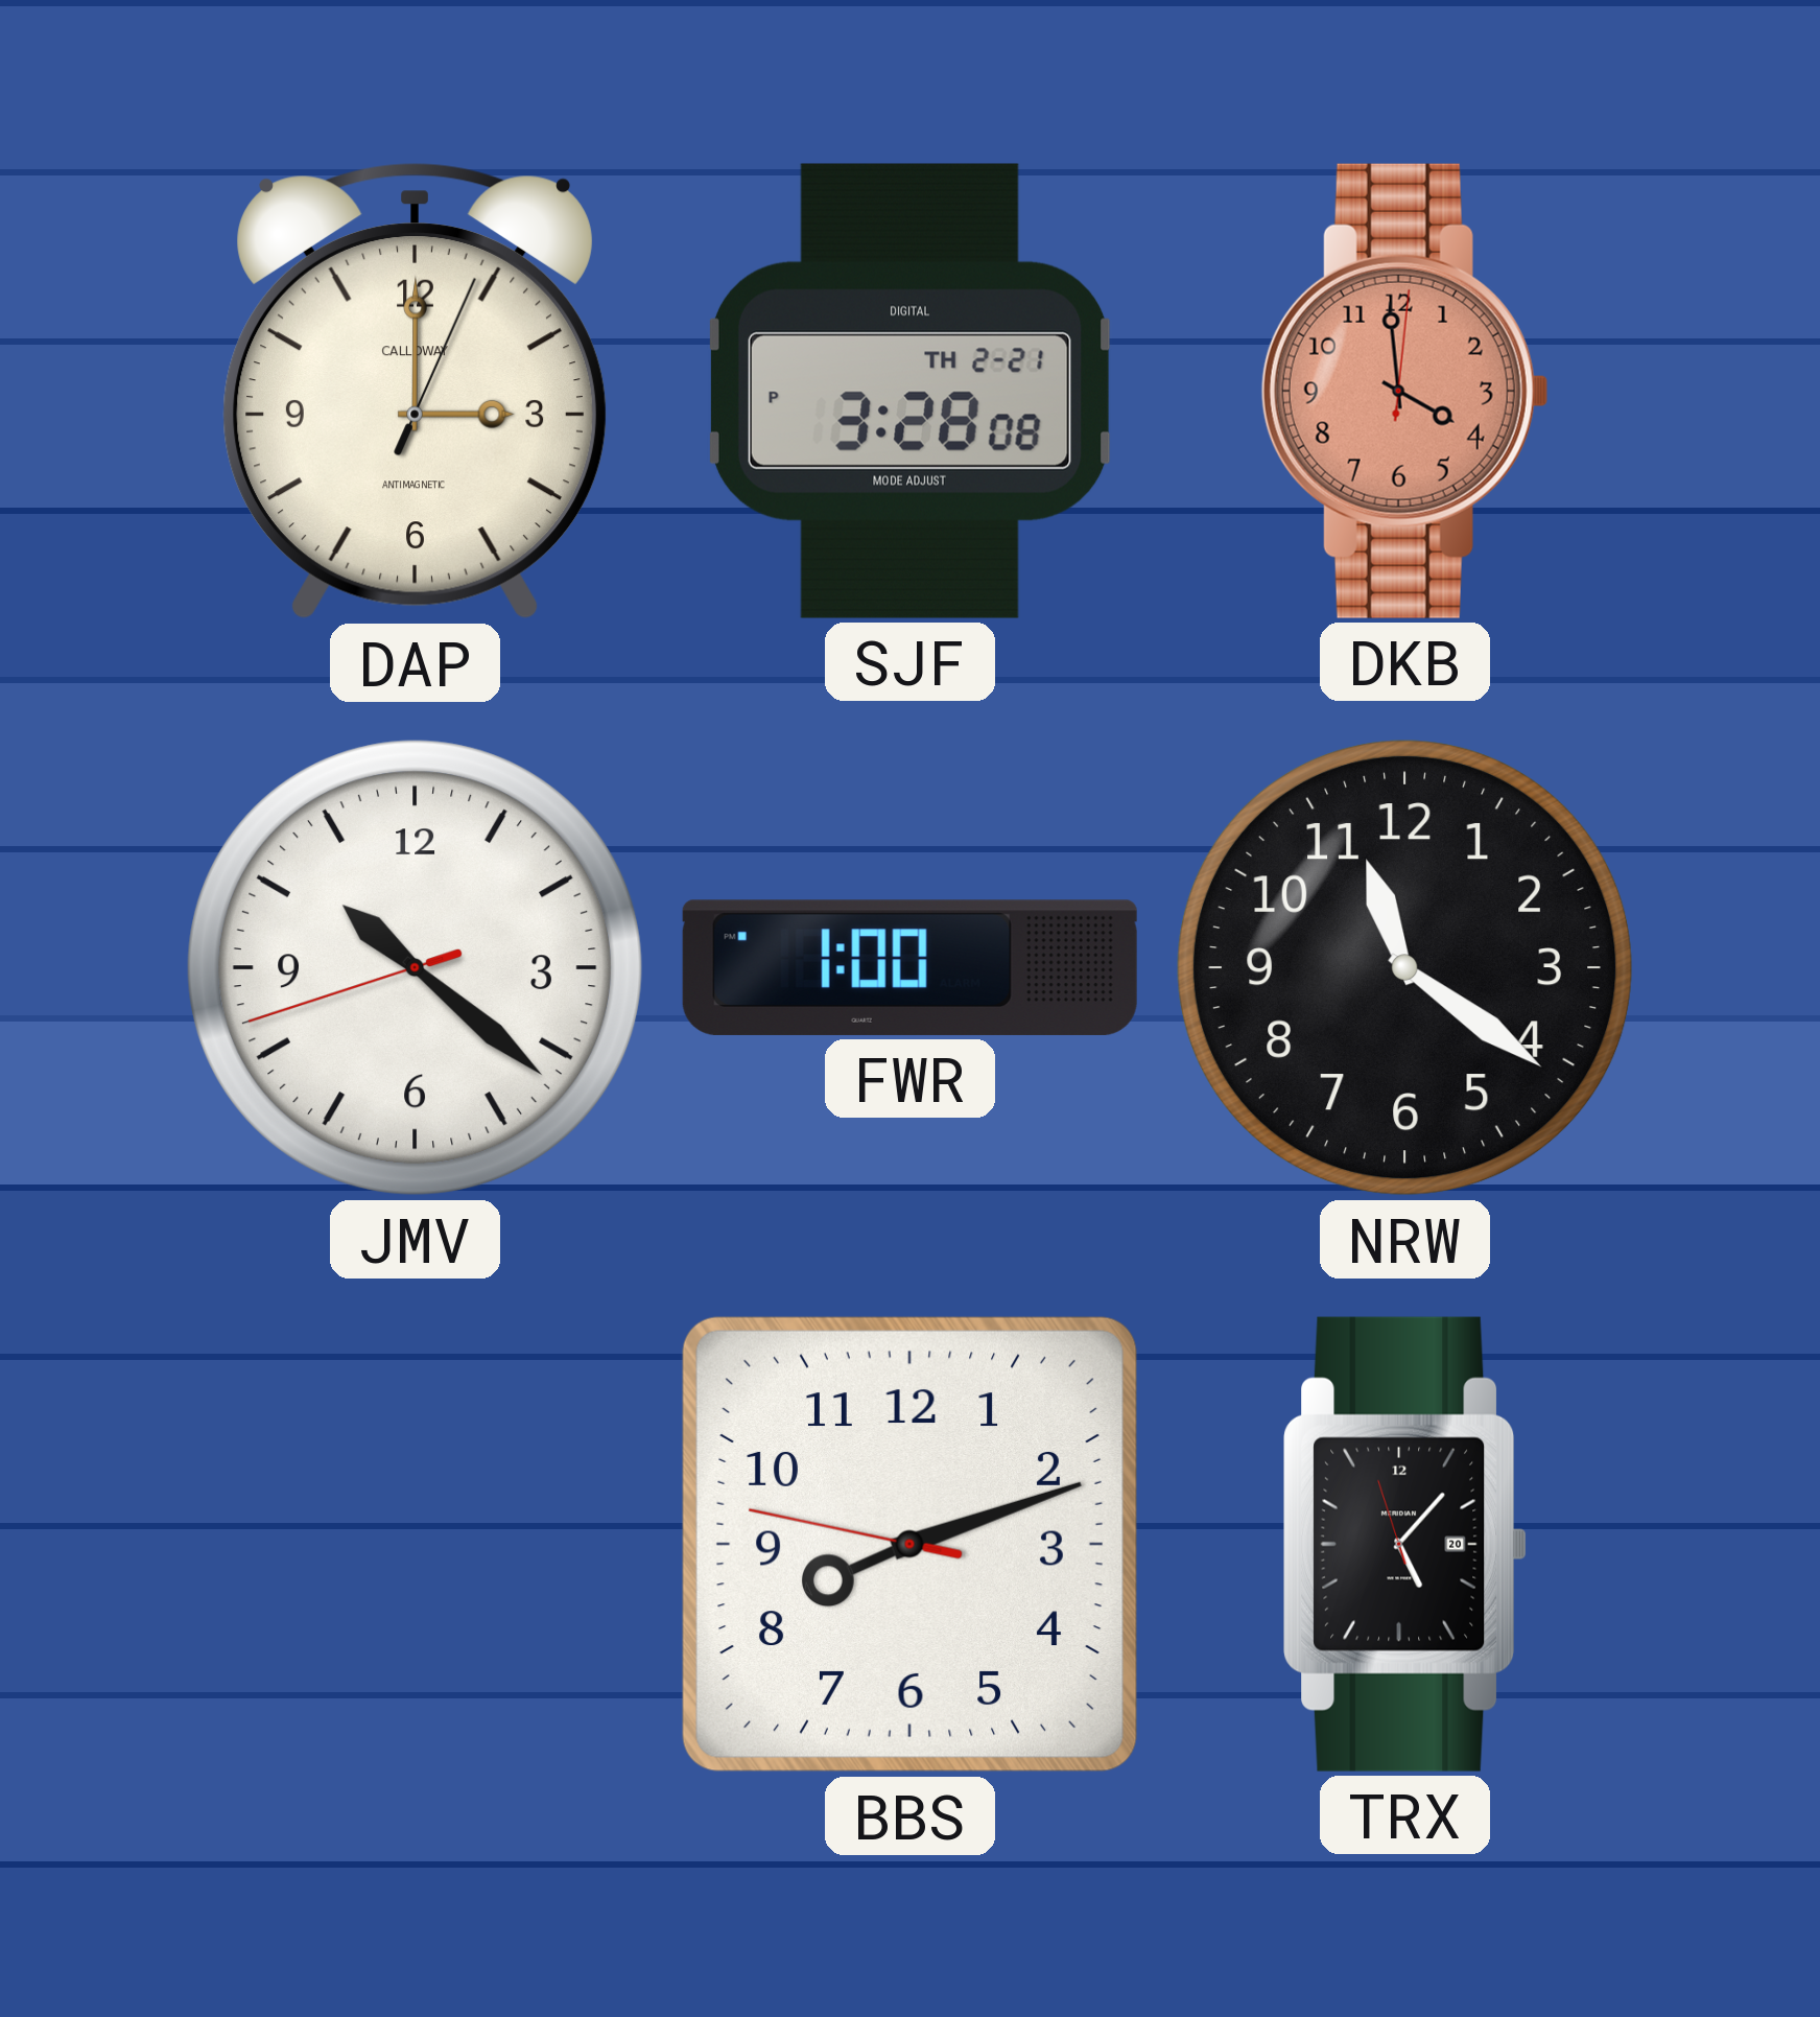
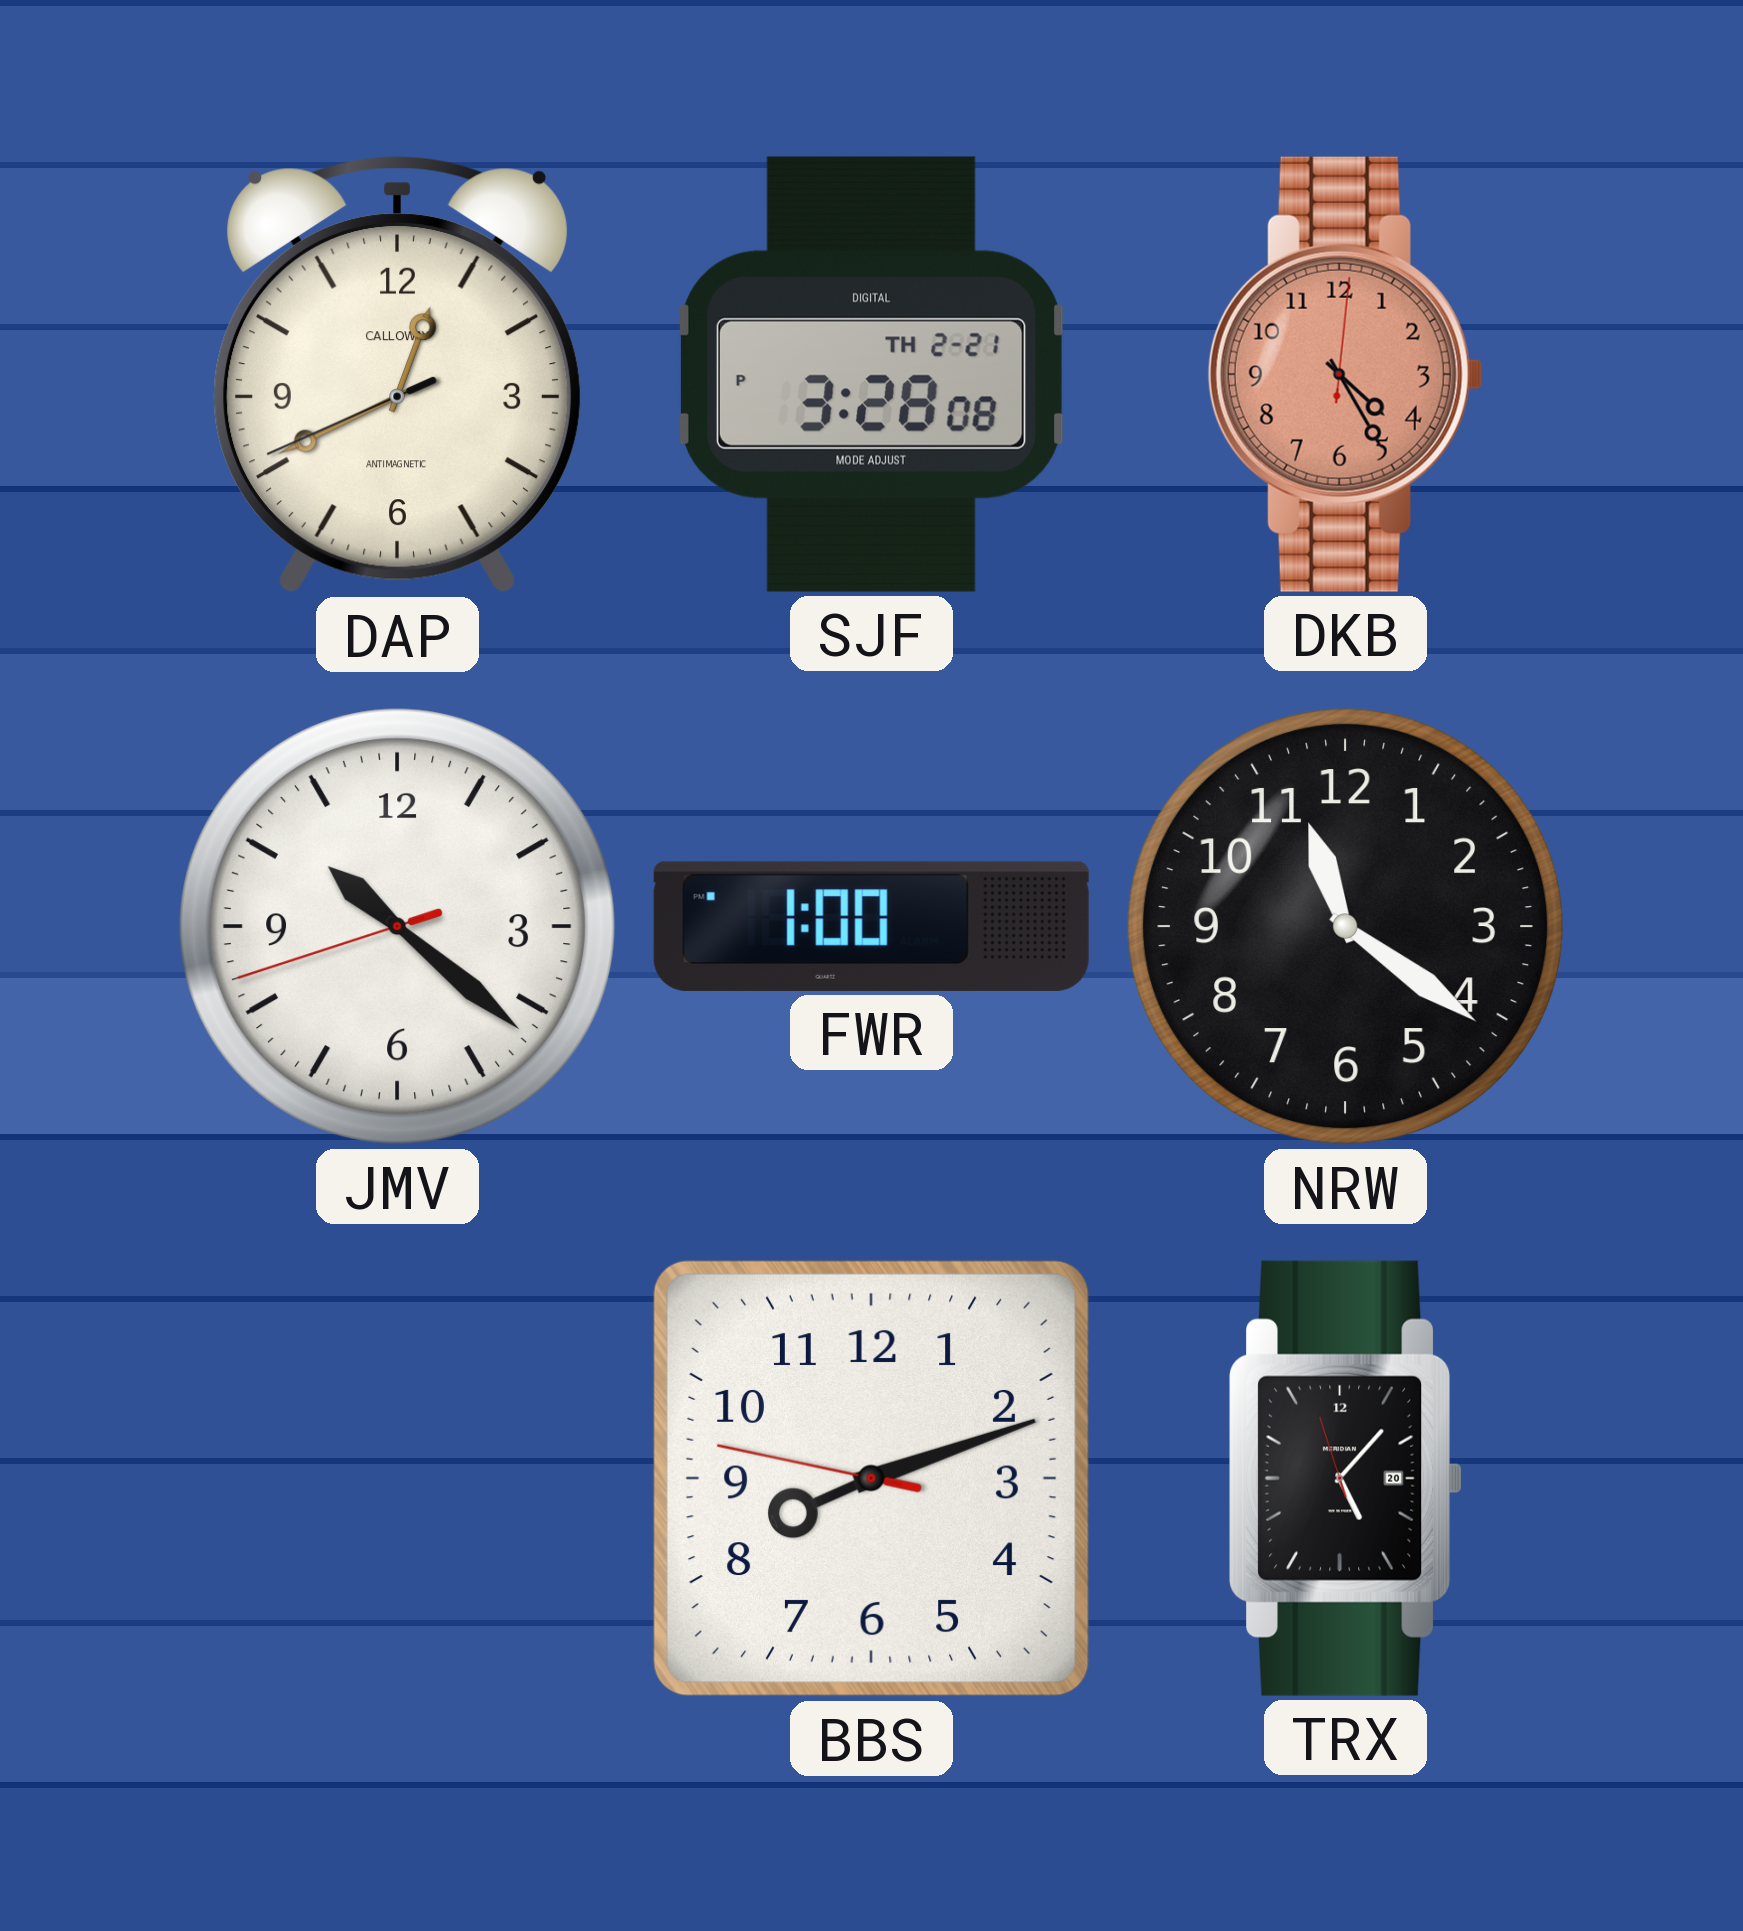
DAP: 3:00 -> 12:40
DKB: 3:59 -> 4:25
